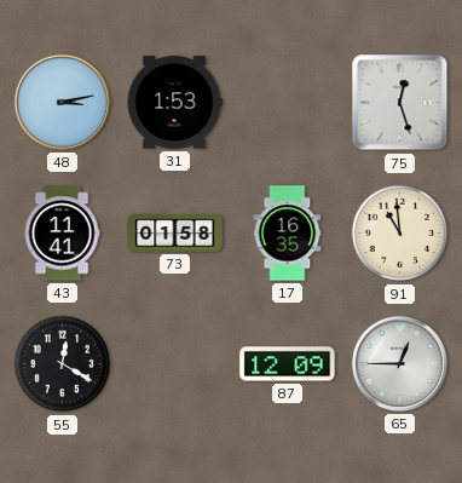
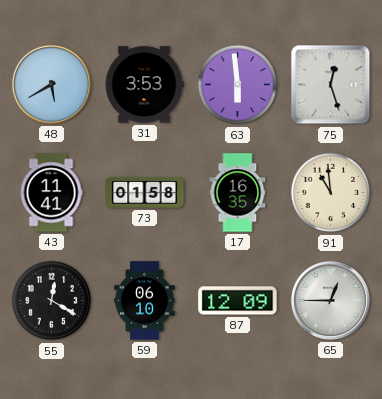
48: 3:13 -> 5:40
31: 1:53 -> 3:53
63: none -> 5:59
59: none -> 06:10
